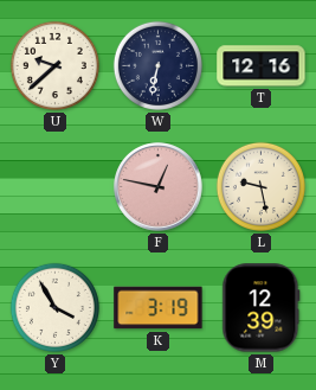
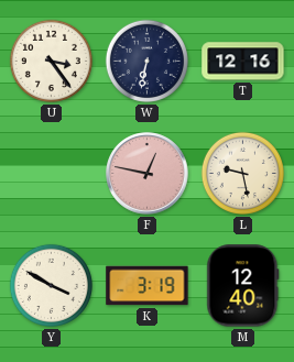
U: 9:38 -> 3:24
Y: 3:55 -> 3:50
M: 12:39 -> 12:40
